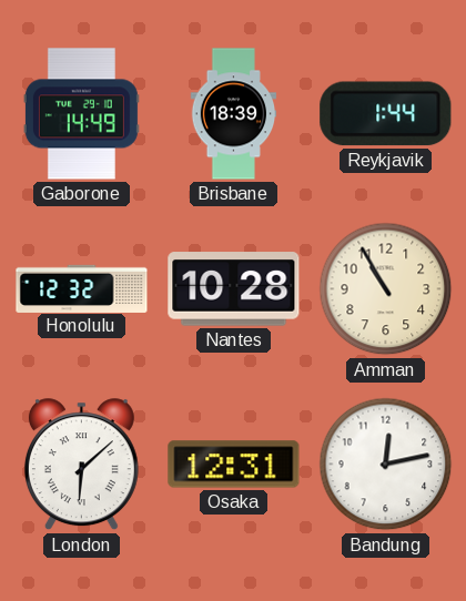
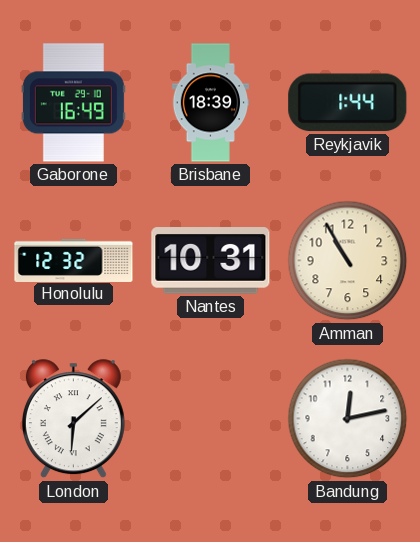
Gaborone: 14:49 -> 16:49
Nantes: 10:28 -> 10:31
Osaka: 12:31 -> none
